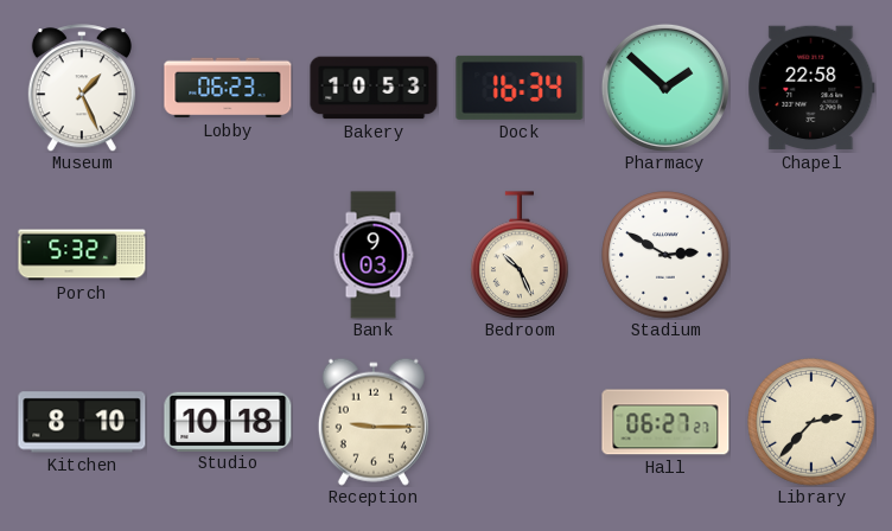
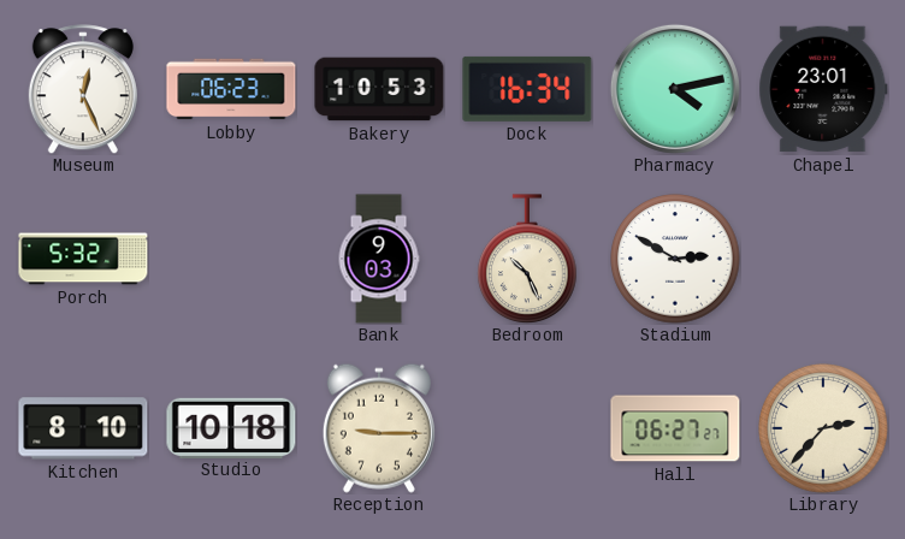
Museum: 1:26 -> 12:26
Pharmacy: 1:52 -> 4:13
Chapel: 22:58 -> 23:01
